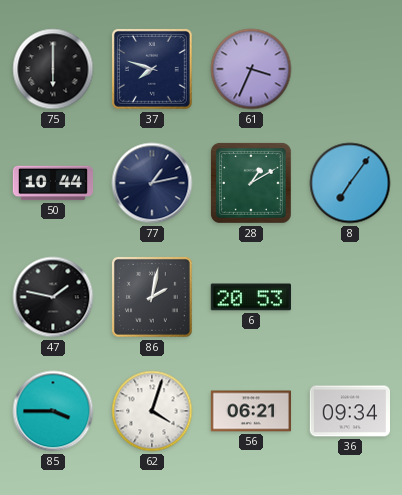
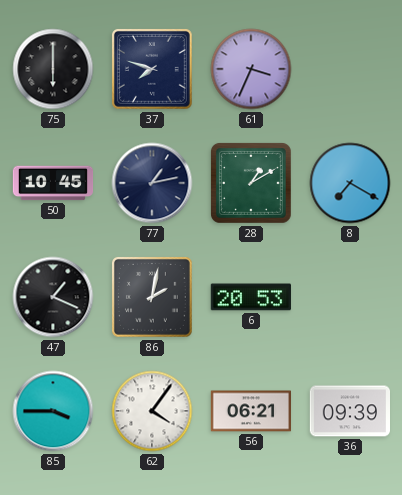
50: 10:44 -> 10:45
8: 7:06 -> 7:20
47: 1:47 -> 1:19
62: 4:03 -> 4:06
36: 09:34 -> 09:39
